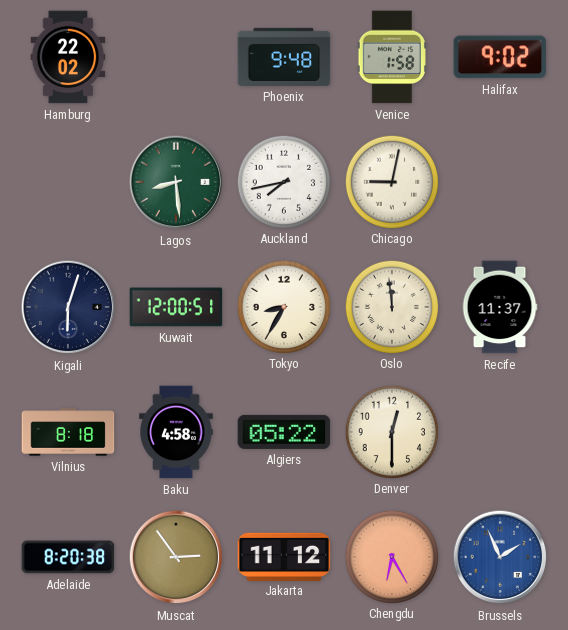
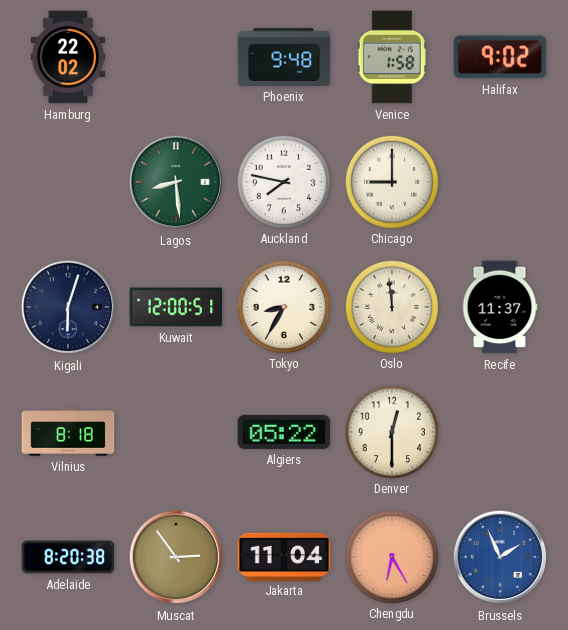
Auckland: 7:43 -> 7:47
Chicago: 9:02 -> 9:00
Baku: 4:58 -> none
Jakarta: 11:12 -> 11:04
